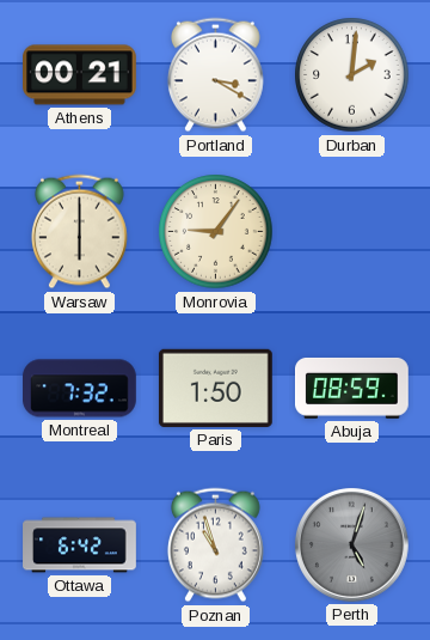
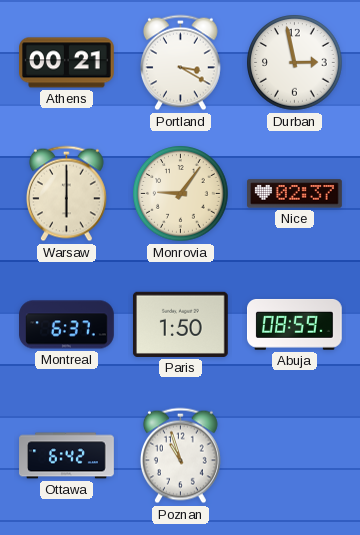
Durban: 2:01 -> 2:58
Nice: none -> 02:37
Montreal: 7:32 -> 6:37
Perth: 5:03 -> none
